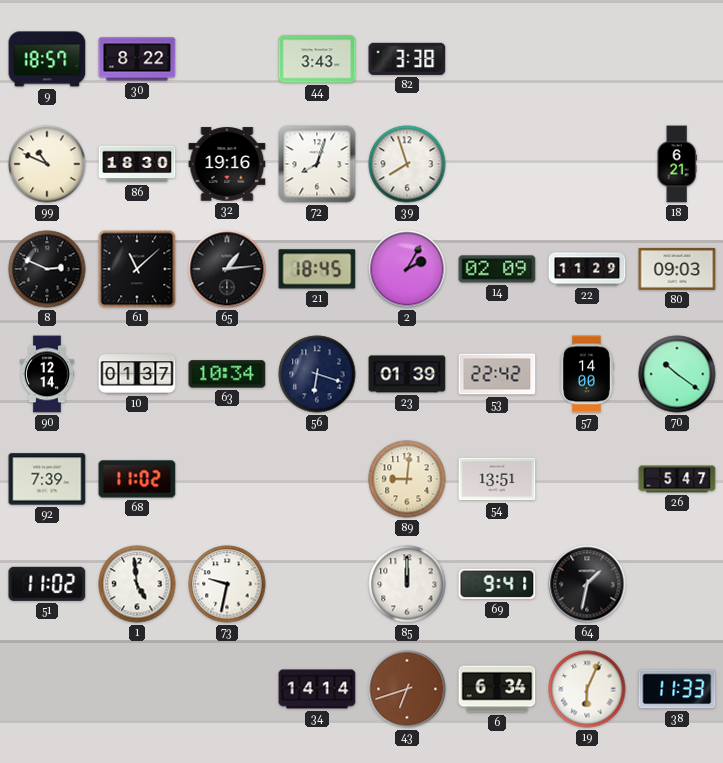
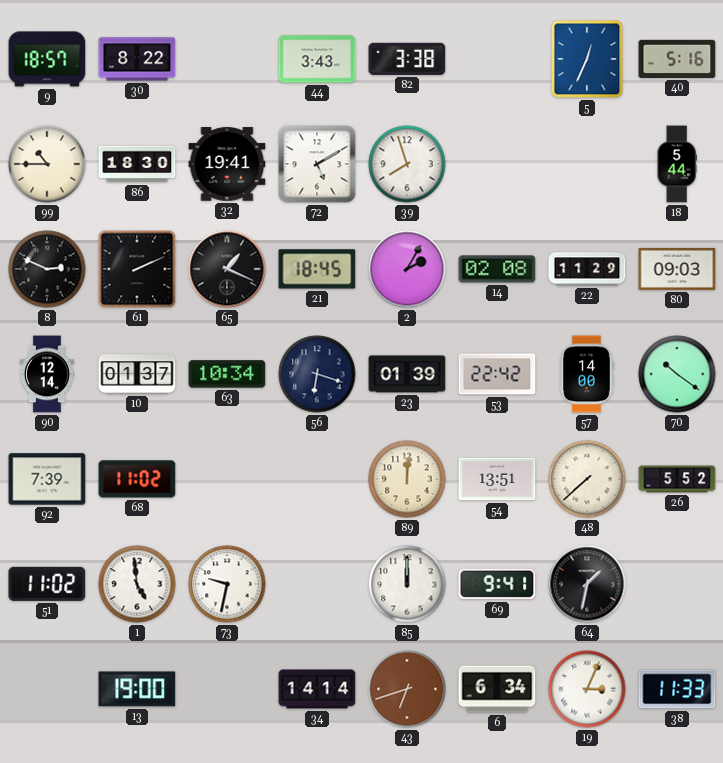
5: none -> 12:34
40: none -> 5:16
99: 10:49 -> 10:45
32: 19:16 -> 19:41
72: 8:03 -> 5:10
18: 6:21 -> 5:44
61: 11:08 -> 2:11
65: 1:14 -> 1:19
14: 02:09 -> 02:08
89: 9:01 -> 12:01
48: none -> 7:38
26: 5:47 -> 5:52
13: none -> 19:00
19: 6:04 -> 3:04
